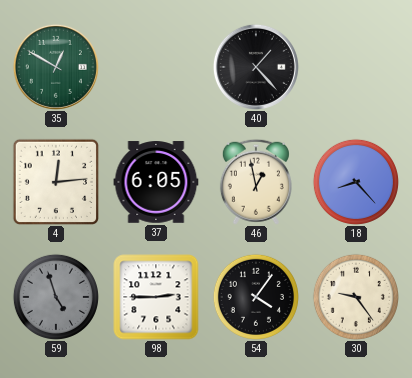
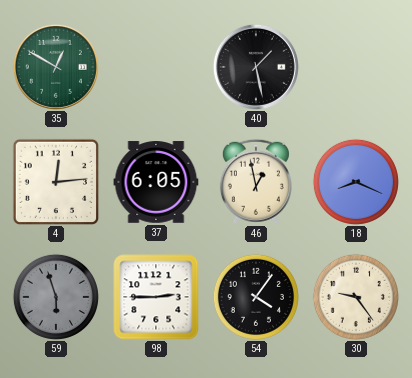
40: 1:23 -> 1:28
18: 8:23 -> 8:19
59: 4:57 -> 5:57
